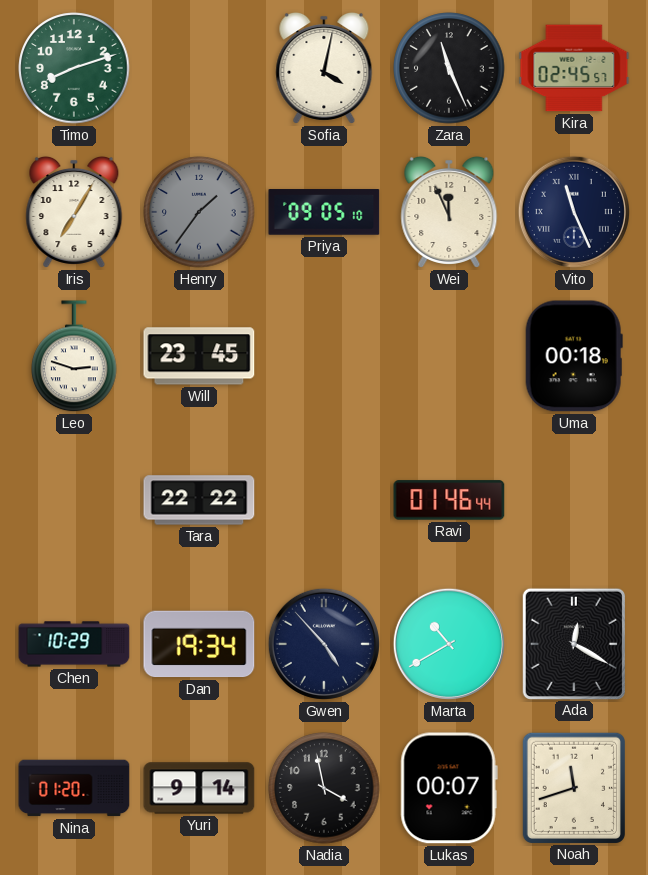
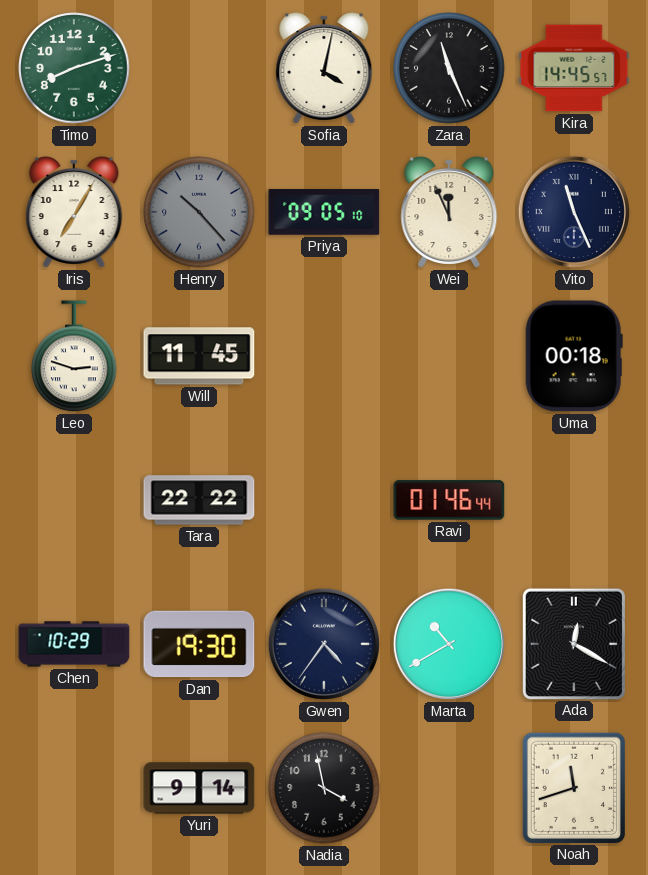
Kira: 02:45 -> 14:45
Henry: 1:36 -> 10:23
Will: 23:45 -> 11:45
Dan: 19:34 -> 19:30
Gwen: 4:53 -> 4:36
Nina: 01:20 -> none
Lukas: 00:07 -> none
